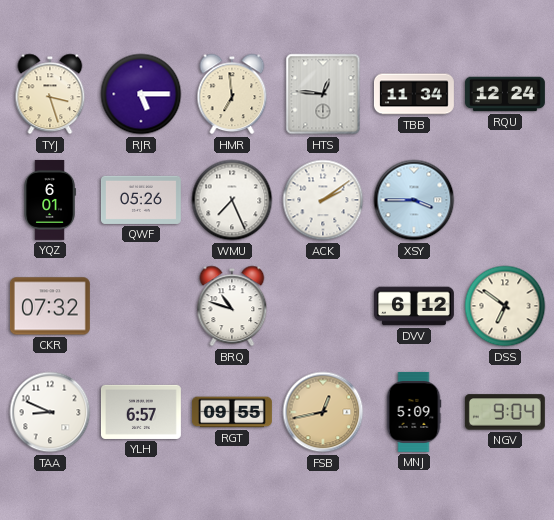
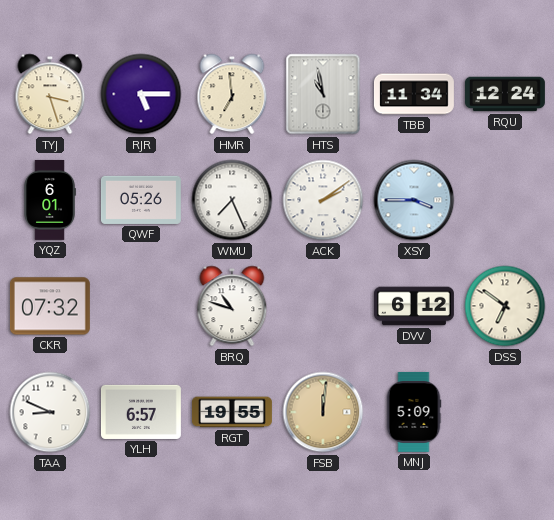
HTS: 12:46 -> 10:58
RGT: 09:55 -> 19:55
FSB: 12:43 -> 12:01
NGV: 9:04 -> none
